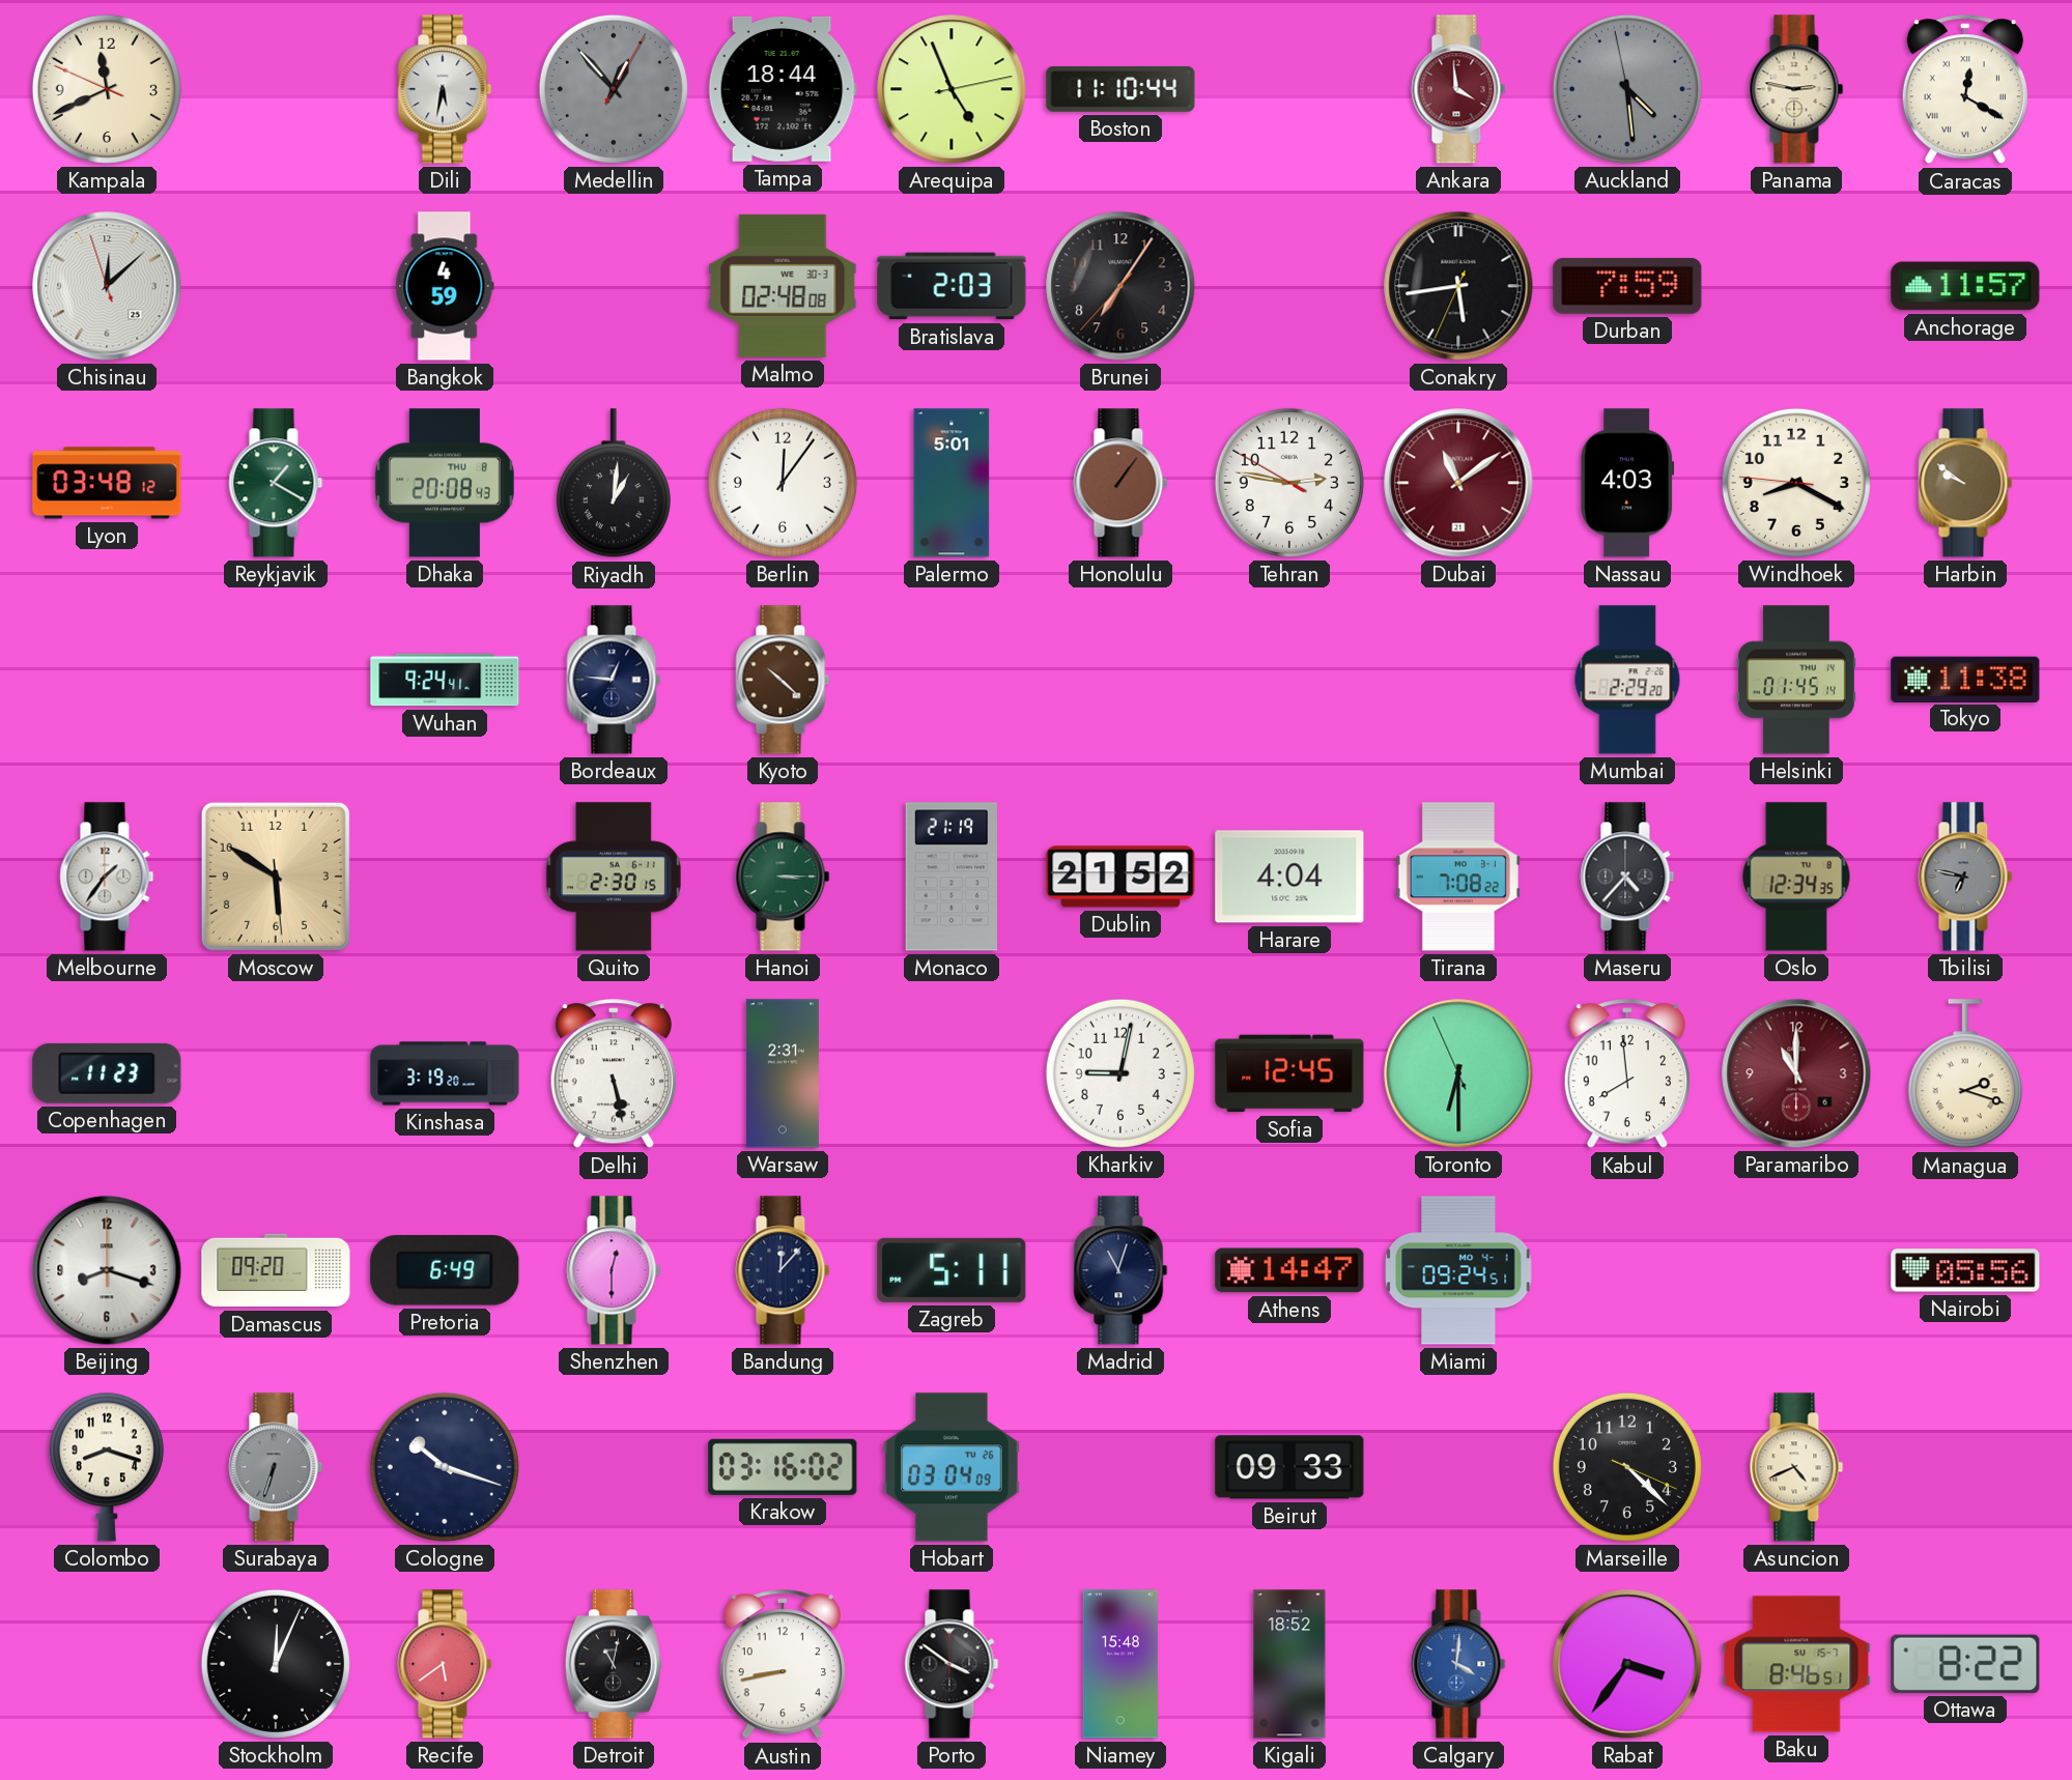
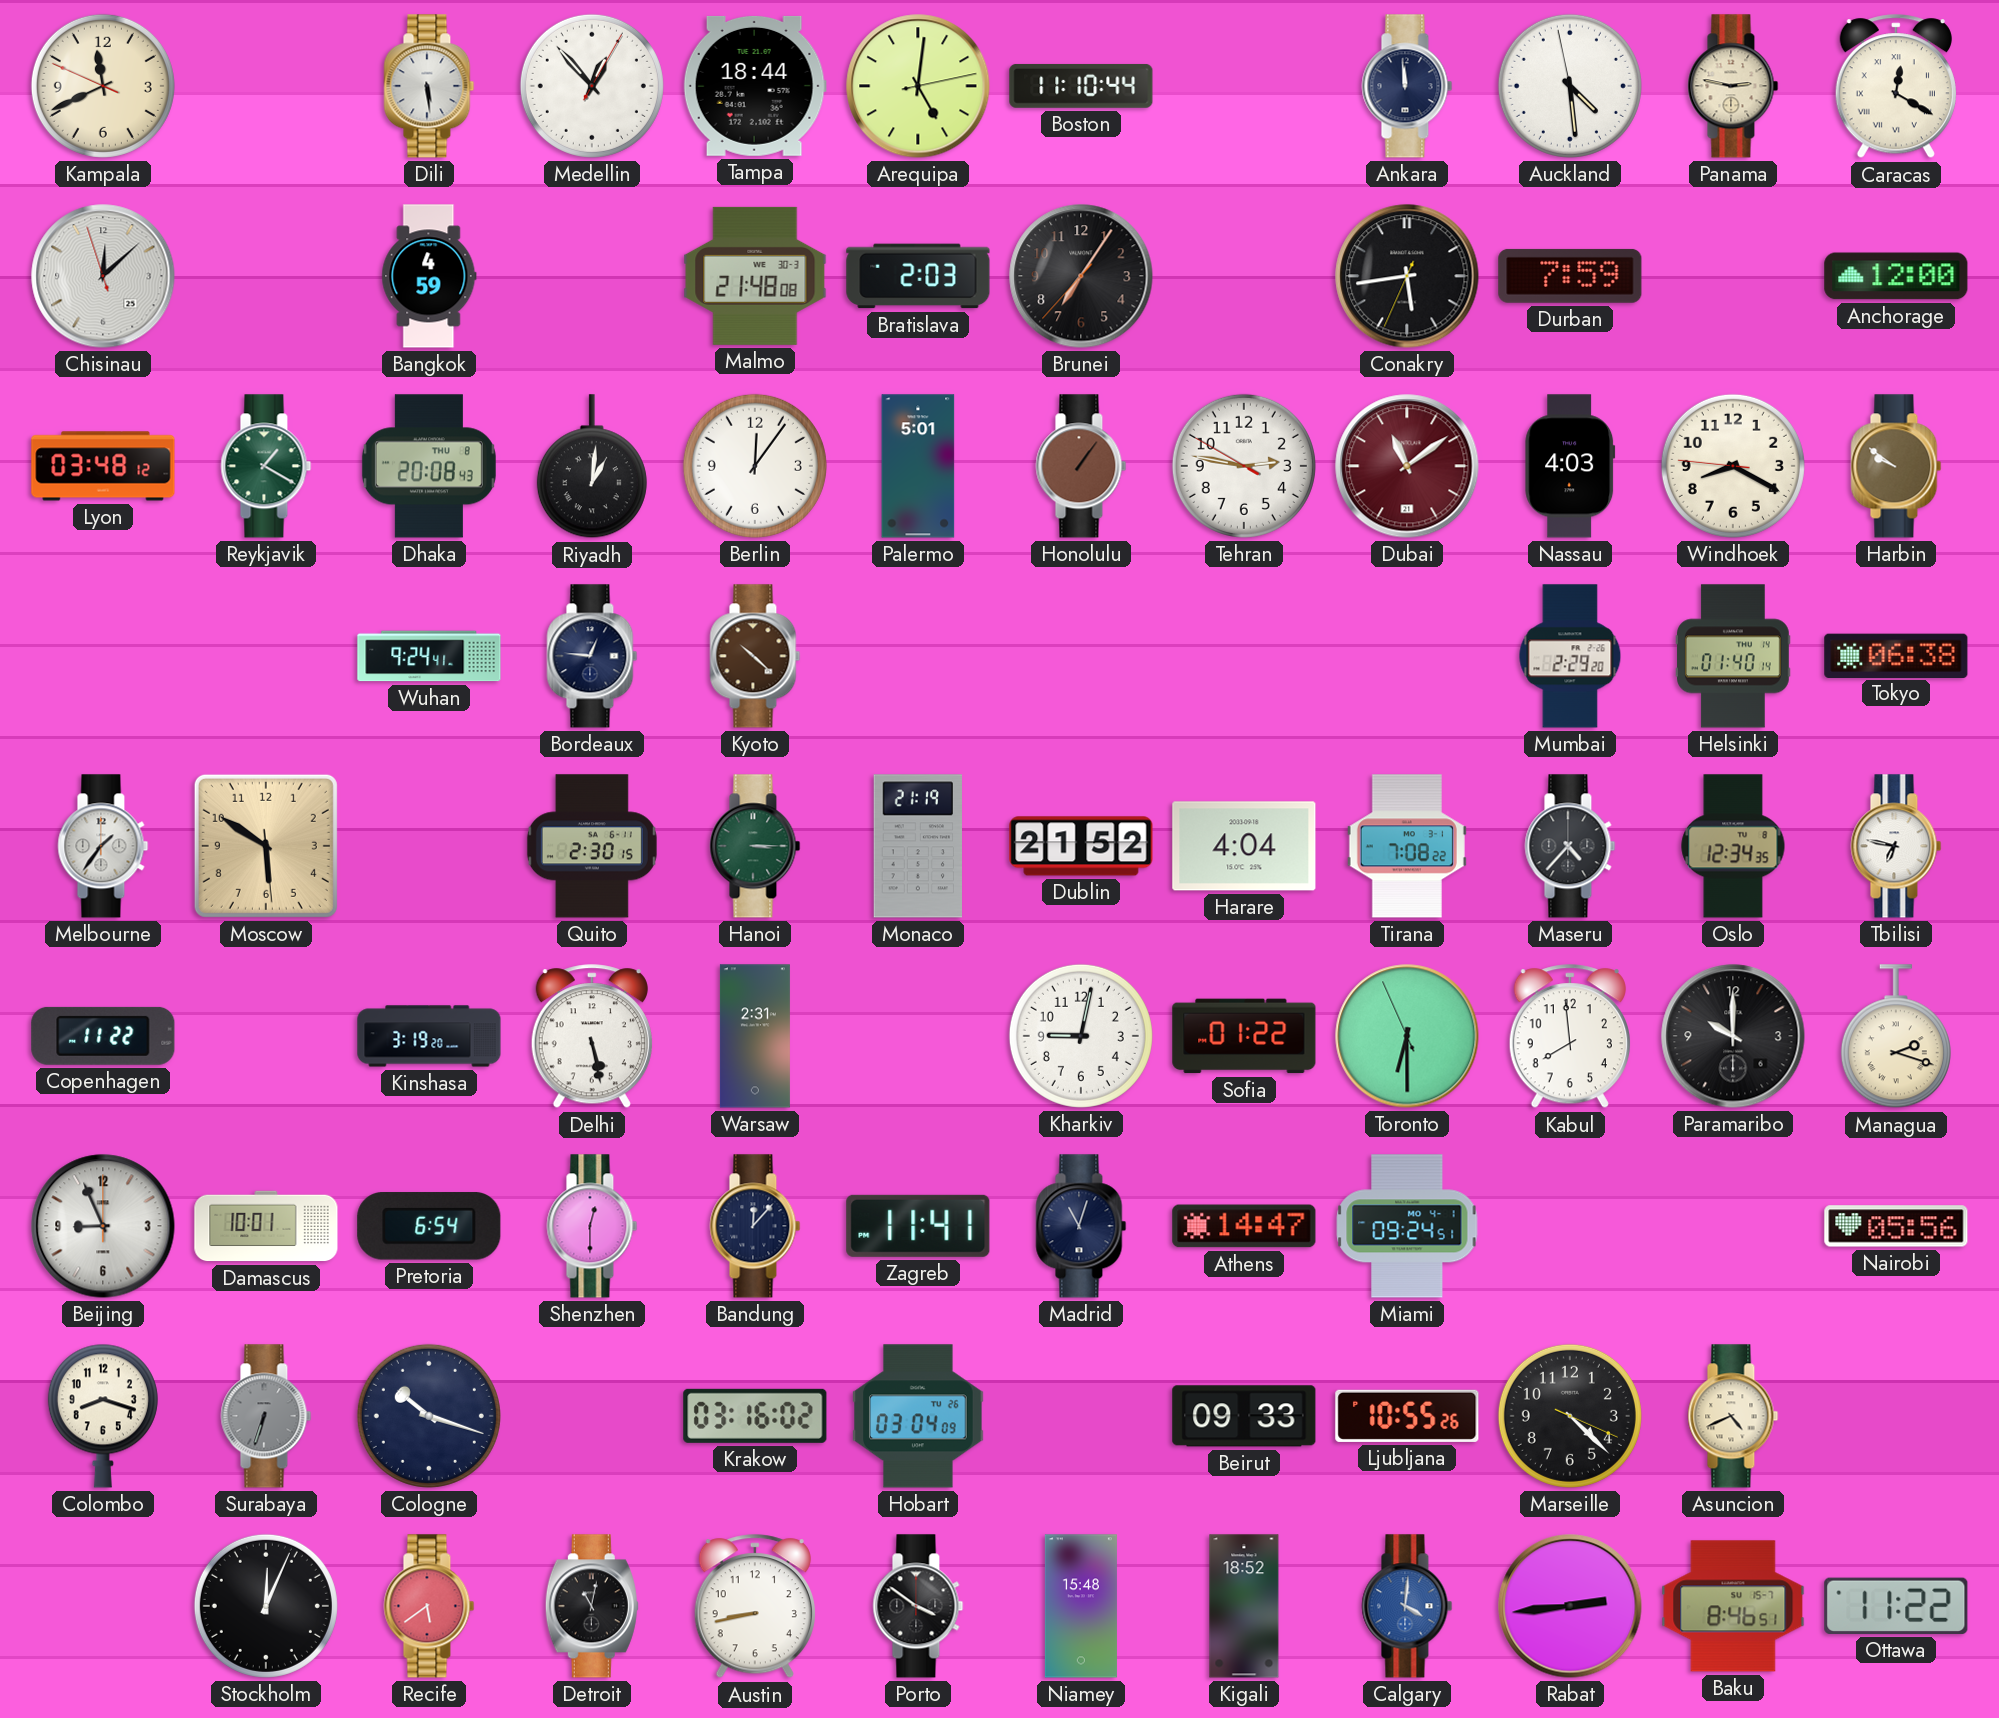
Dili: 5:32 -> 5:29
Medellin dial: grey -> white
Arequipa: 4:56 -> 5:01
Ankara: 3:59 -> 11:59
Ankara dial: burgundy -> navy
Auckland dial: grey -> white
Malmo: 02:48 -> 21:48
Anchorage: 11:57 -> 12:00
Helsinki: 01:45 -> 01:40
Tokyo: 11:38 -> 06:38
Tbilisi dial: grey -> white
Copenhagen: 11:23 -> 11:22
Sofia: 12:45 -> 01:22
Paramaribo: 11:00 -> 10:00
Paramaribo dial: burgundy -> black
Beijing: 8:18 -> 8:56
Damascus: 09:20 -> 10:01
Pretoria: 6:49 -> 6:54
Zagreb: 5:11 -> 11:41
Ljubljana: none -> 10:55
Rabat: 3:36 -> 2:44
Ottawa: 8:22 -> 11:22
